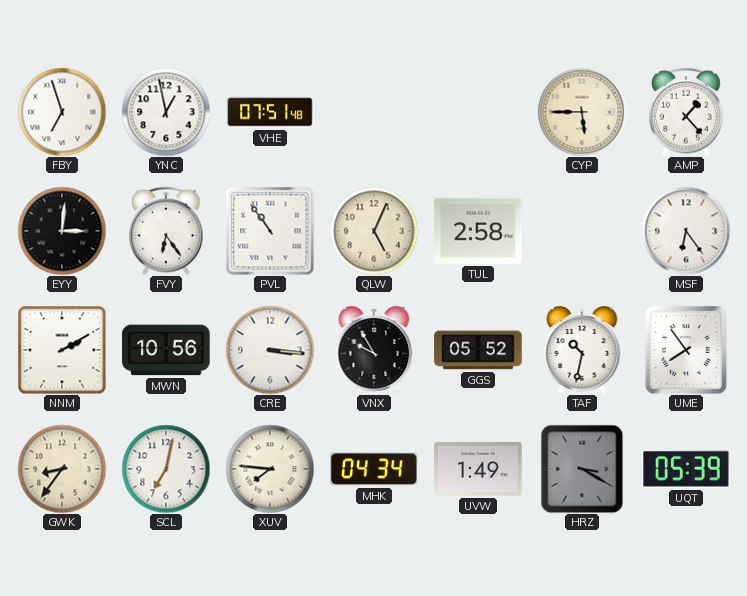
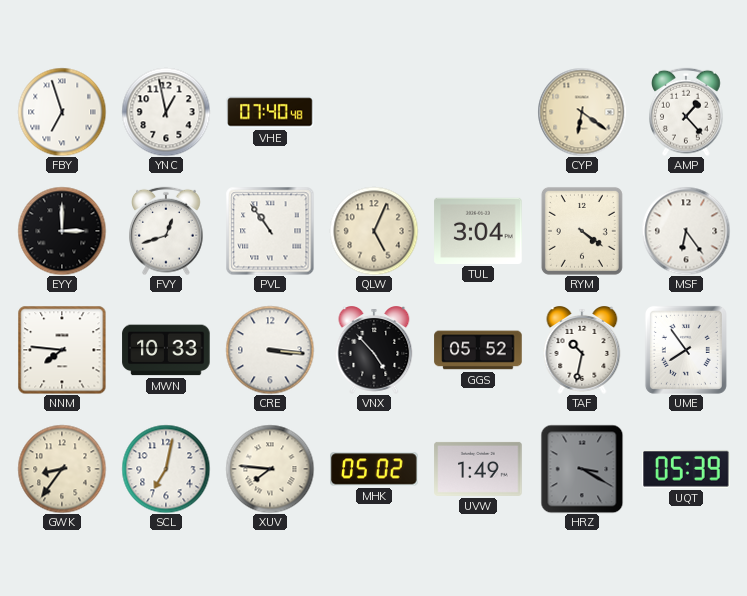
VHE: 07:51 -> 07:40
CYP: 5:45 -> 6:21
EYY: 3:01 -> 3:00
FVY: 6:24 -> 12:42
TUL: 2:58 -> 3:04
RYM: none -> 4:21
NNM: 2:10 -> 7:46
MWN: 10:56 -> 10:33
VNX: 9:55 -> 4:53
MHK: 04:34 -> 05:02
